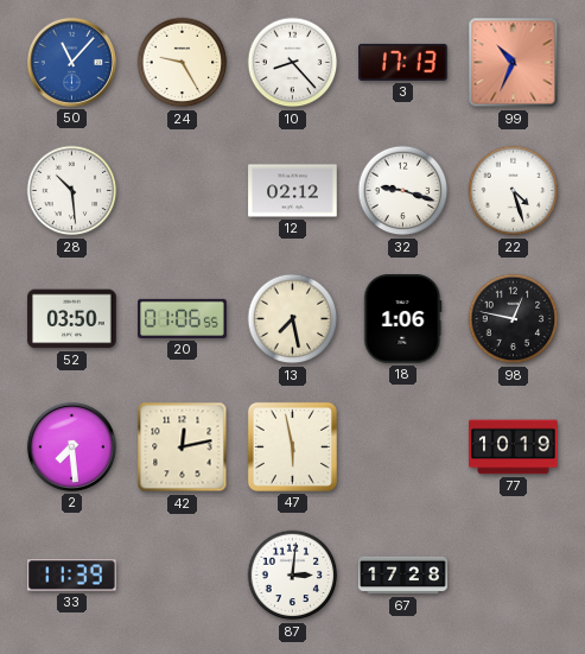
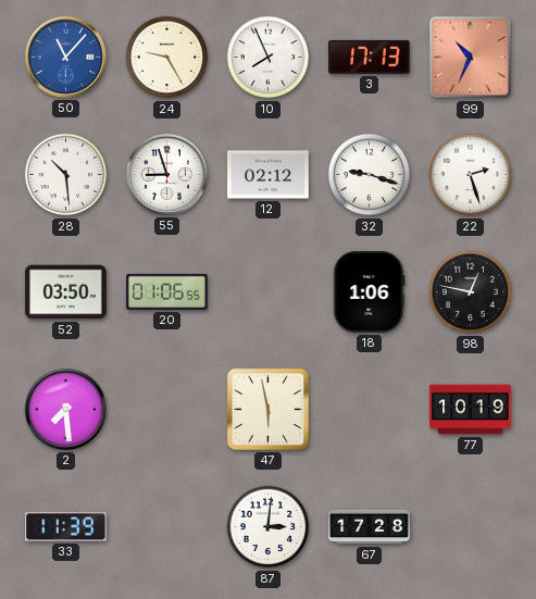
10: 8:23 -> 7:56
55: none -> 8:57
22: 4:27 -> 2:27
13: 7:28 -> none
42: 12:13 -> none
